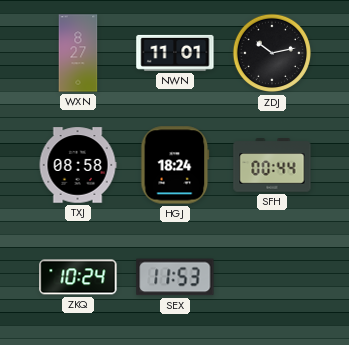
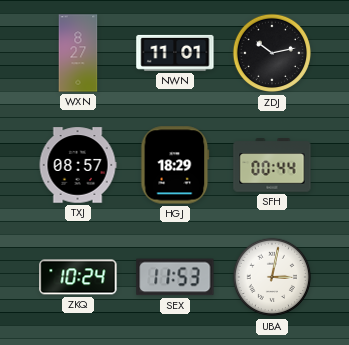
TXJ: 08:58 -> 08:57
HGJ: 18:24 -> 18:29
UBA: none -> 3:02
